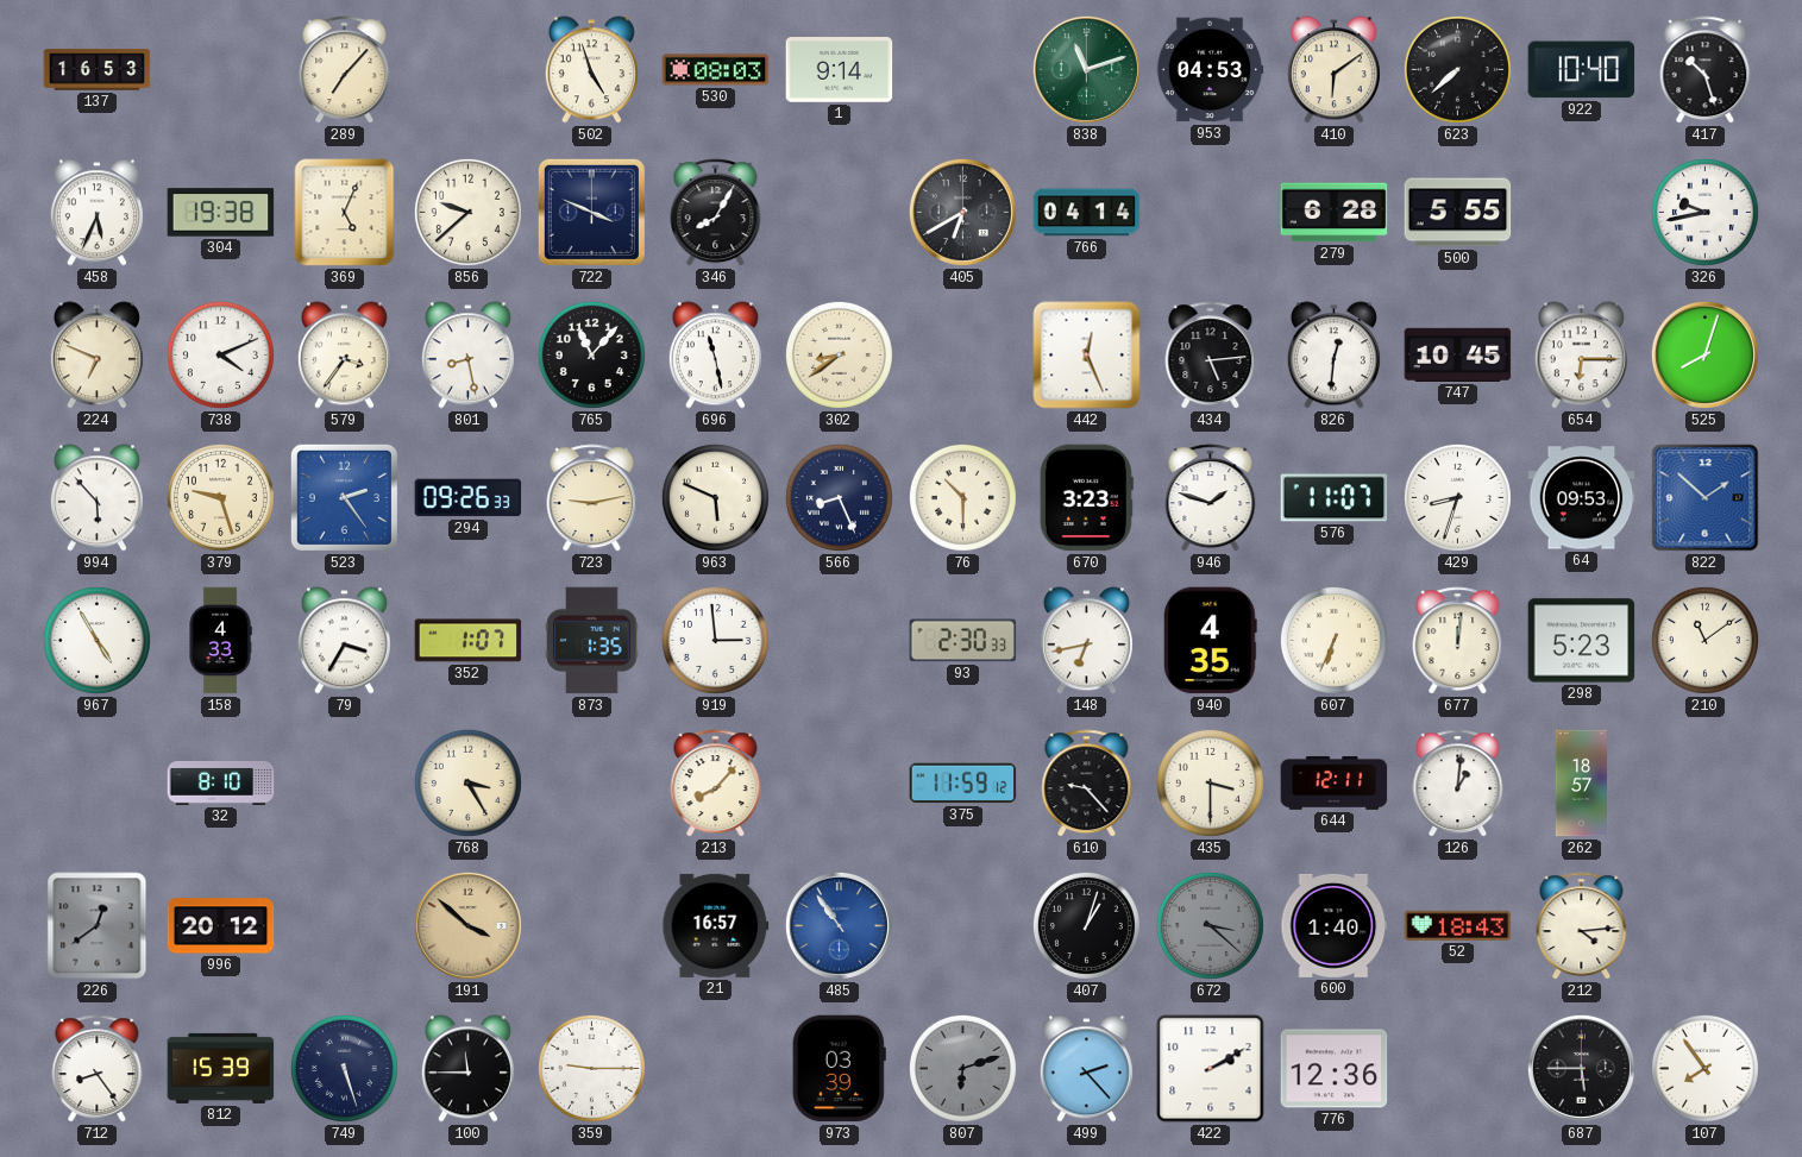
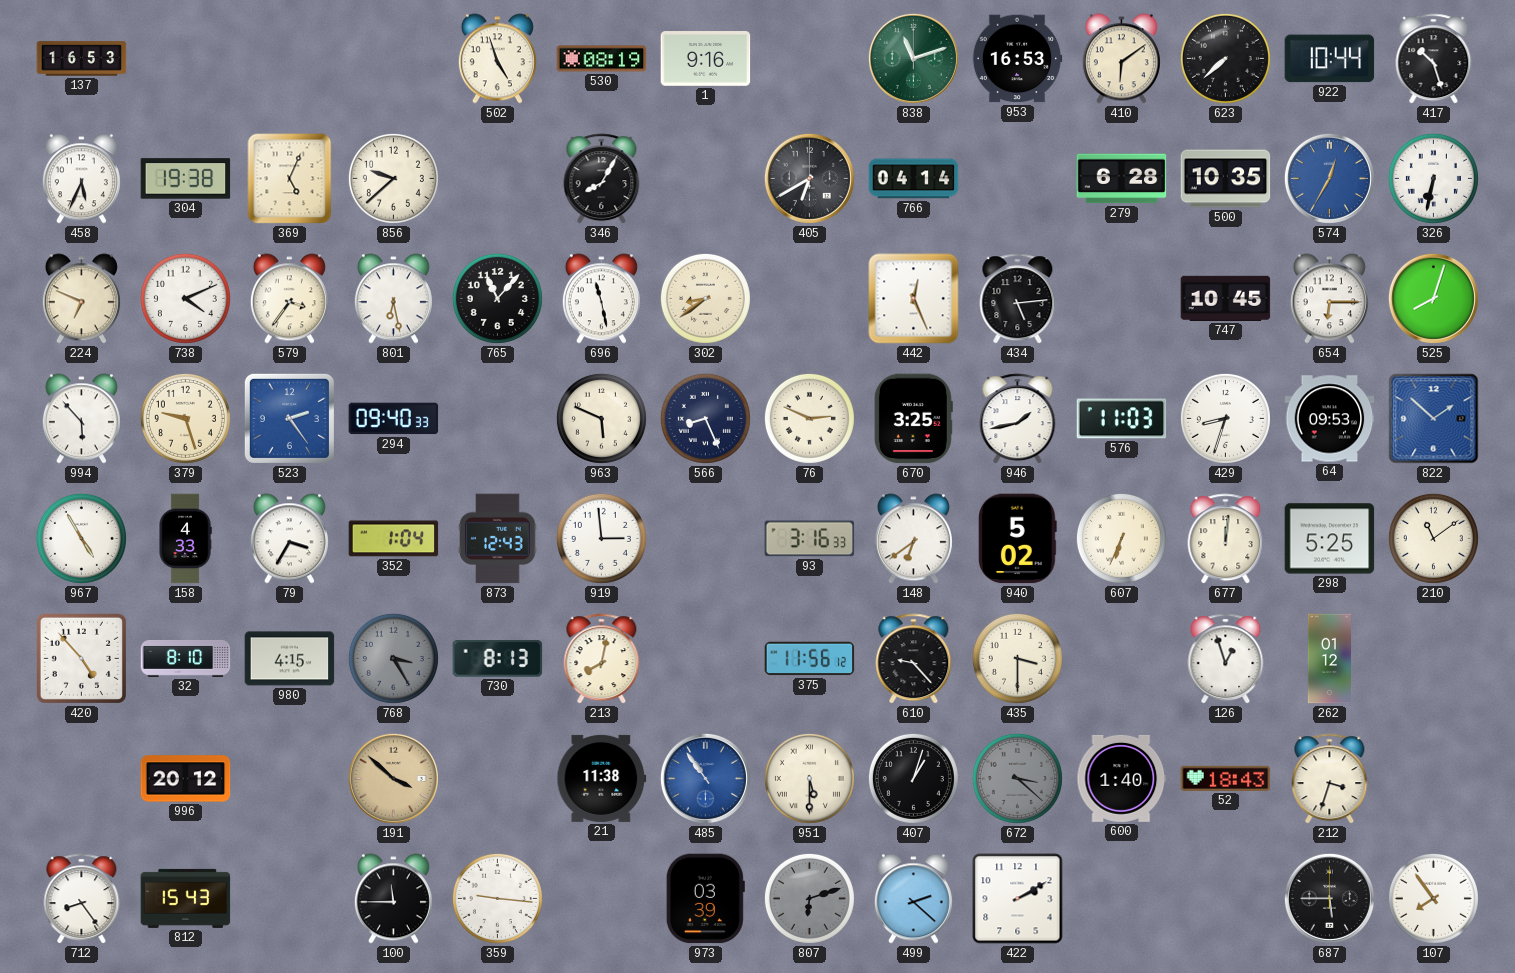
289: 7:07 -> none
530: 08:03 -> 08:19
1: 9:14 -> 9:16
953: 04:53 -> 16:53
922: 10:40 -> 10:44
722: 3:49 -> none
500: 5:55 -> 10:35
574: none -> 12:35
326: 9:43 -> 6:32
801: 8:28 -> 6:28
826: 12:31 -> none
294: 09:26 -> 09:40
723: 9:13 -> none
76: 10:30 -> 2:49
670: 3:23 -> 3:25
946: 1:48 -> 1:43
576: 11:07 -> 11:03
352: 1:07 -> 1:04
873: 1:35 -> 12:43
93: 2:30 -> 3:16
148: 6:43 -> 6:39
940: 4:35 -> 5:02
298: 5:23 -> 5:25
420: none -> 4:53
980: none -> 4:15
768 dial: cream -> grey
730: none -> 8:13
213: 8:07 -> 8:02
375: 11:59 -> 11:56
644: 12:11 -> none
126: 1:01 -> 12:57
262: 18:57 -> 01:12
226: 12:39 -> none
21: 16:57 -> 11:38
951: none -> 5:30
212: 4:14 -> 3:33
812: 15:39 -> 15:43
749: 5:27 -> none
359: 9:15 -> 9:16
499: 2:23 -> 2:22
776: 12:36 -> none
